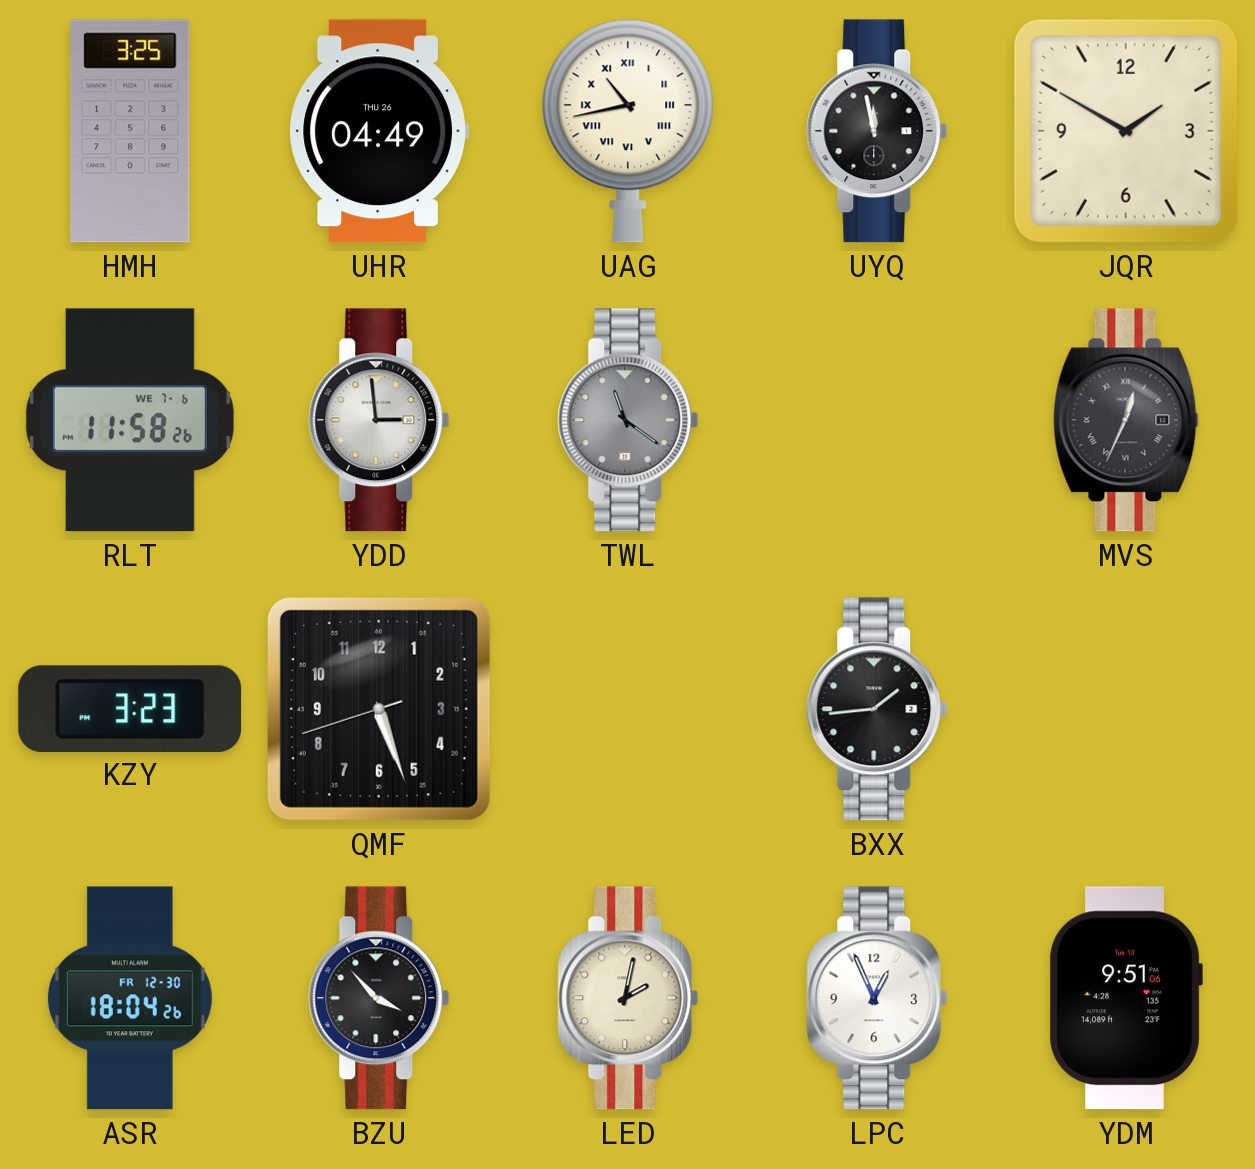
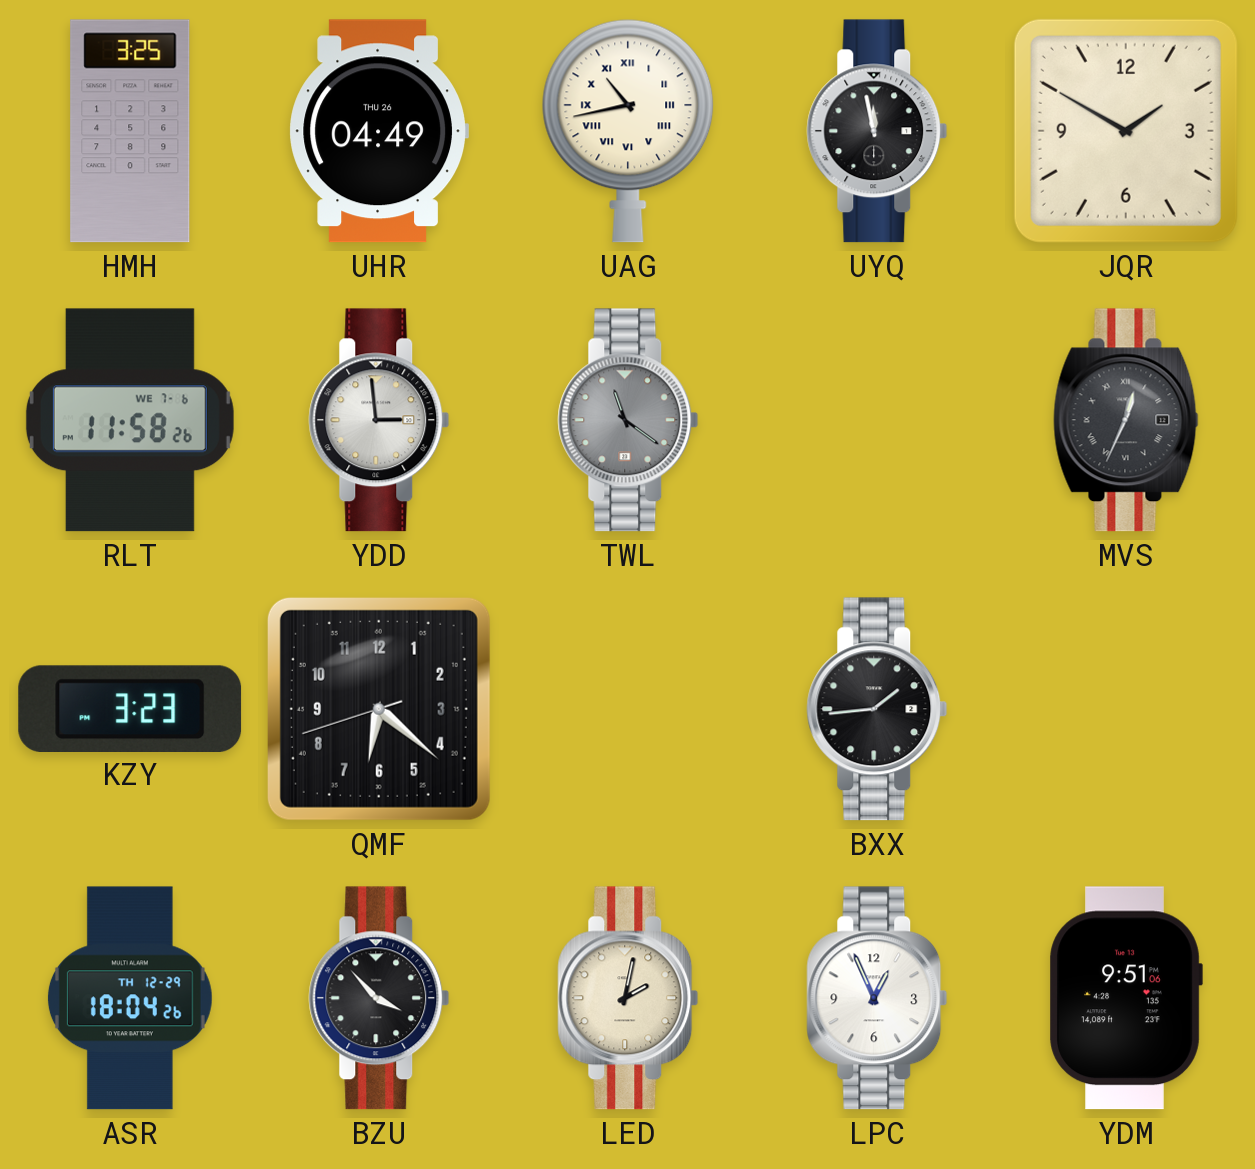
QMF: 5:26 -> 6:21
ASR date: FR 12-30 -> TH 12-29
